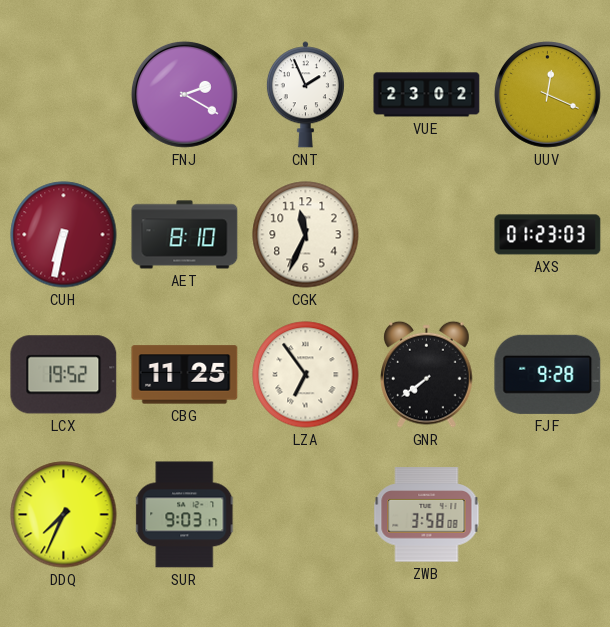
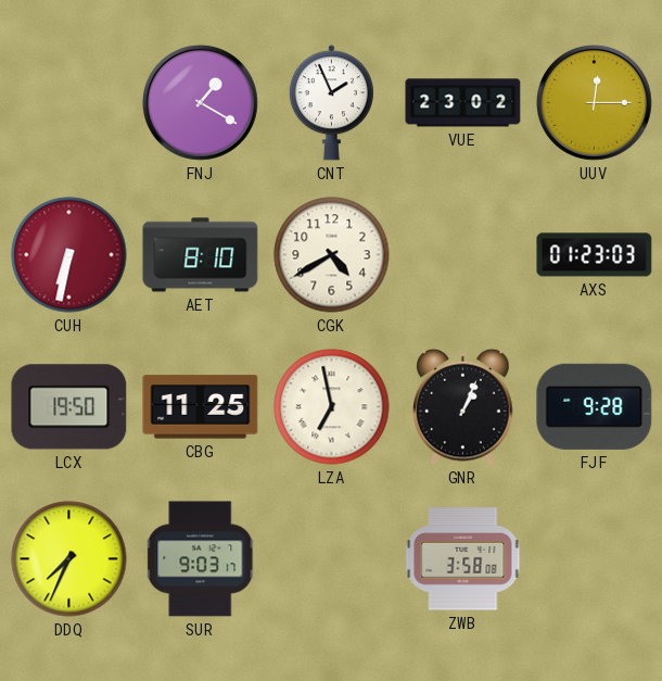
FNJ: 2:20 -> 1:20
UUV: 12:19 -> 12:15
CGK: 11:34 -> 4:40
LCX: 19:52 -> 19:50
LZA: 6:54 -> 6:58
GNR: 7:39 -> 1:04
